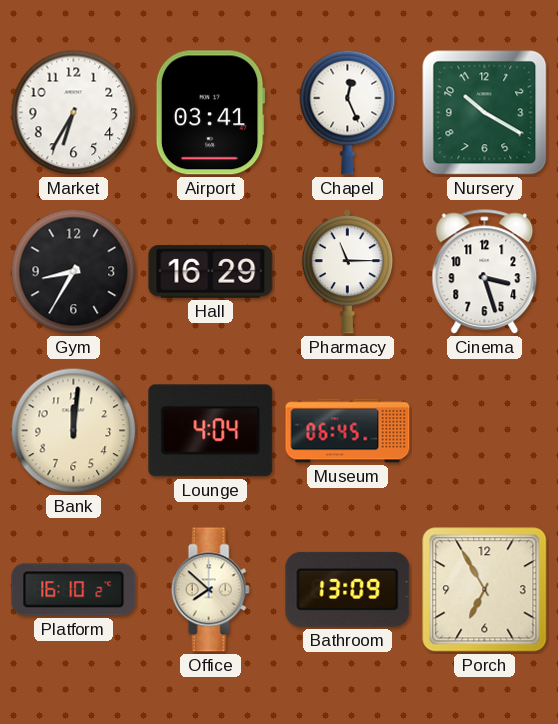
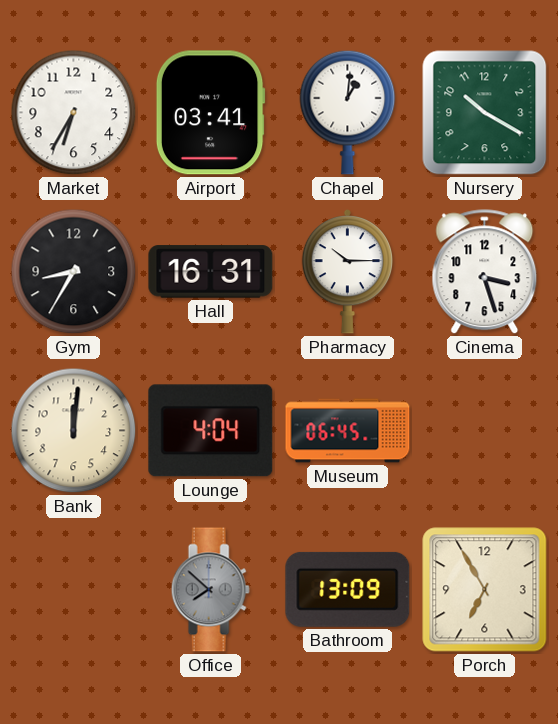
Chapel: 12:26 -> 1:01
Hall: 16:29 -> 16:31
Pharmacy: 11:15 -> 10:15
Platform: 16:10 -> none
Office dial: cream -> grey
